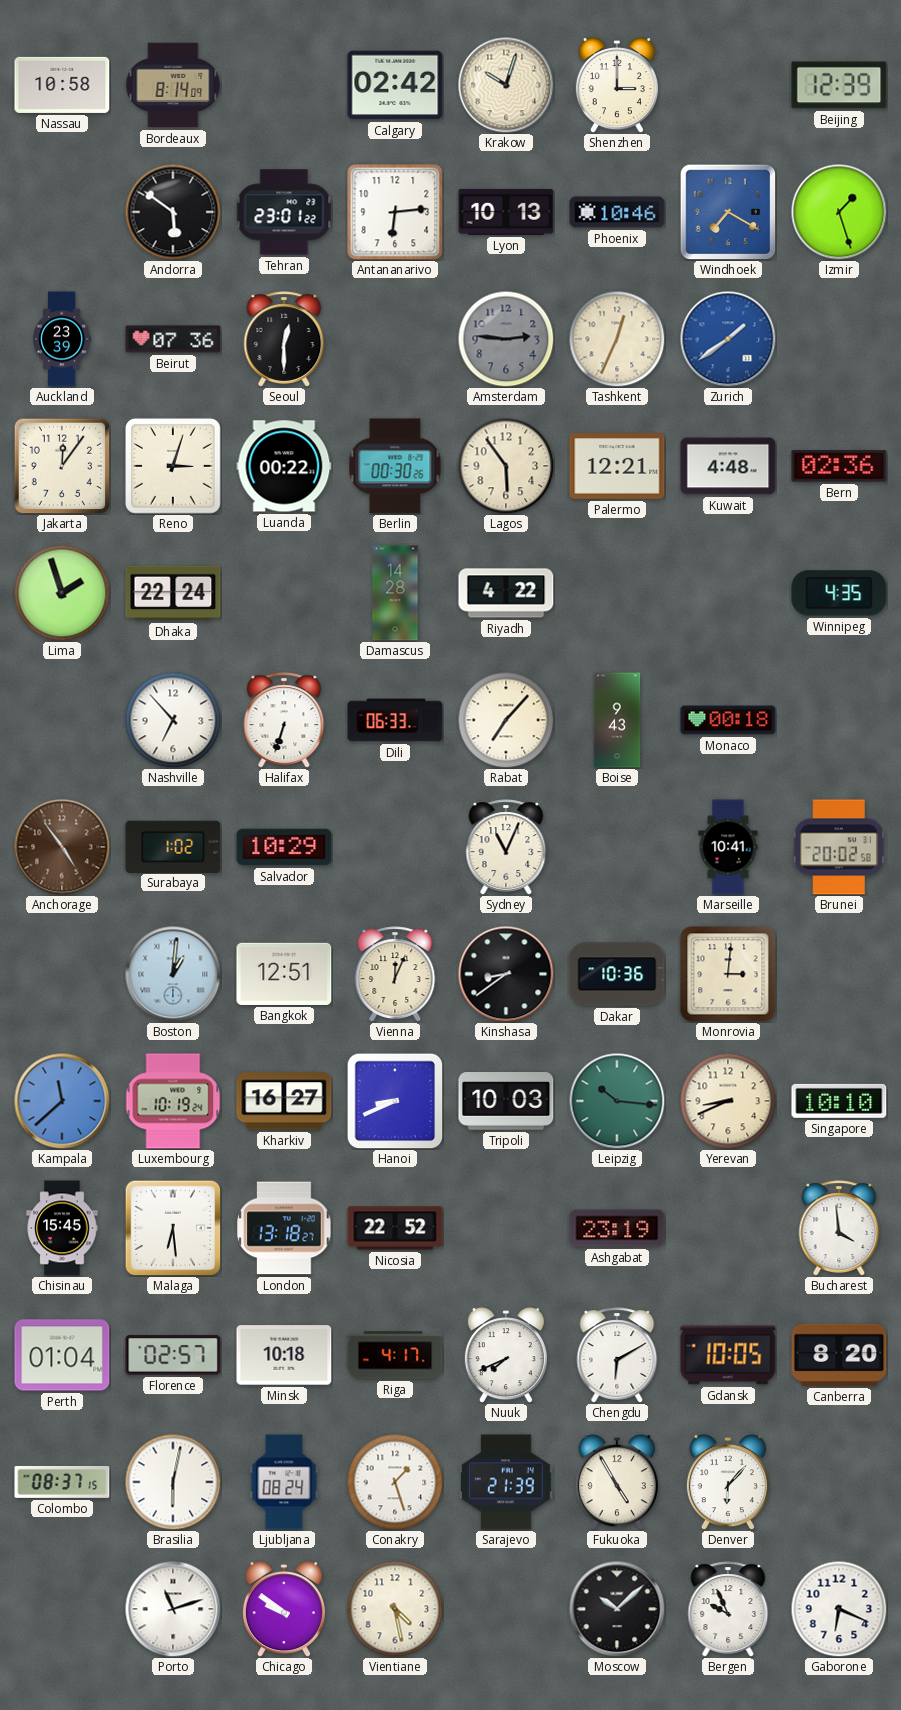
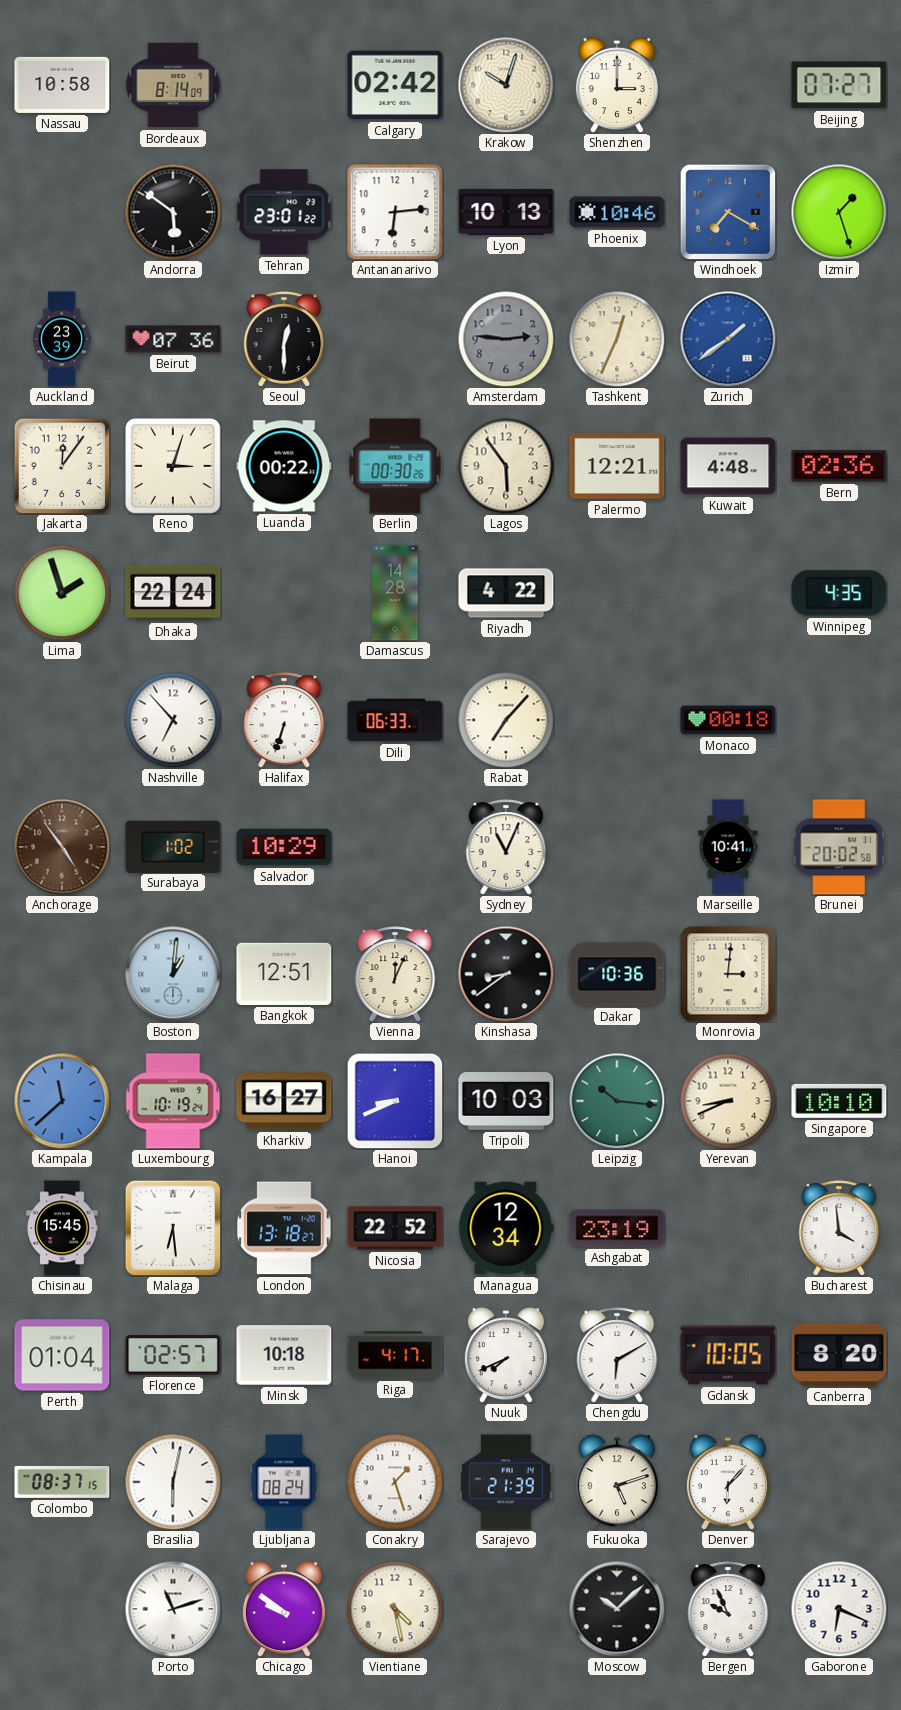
Beijing: 12:39 -> 07:27
Boise: 9:43 -> none
Managua: none -> 12:34
Fukuoka: 4:55 -> 5:12
